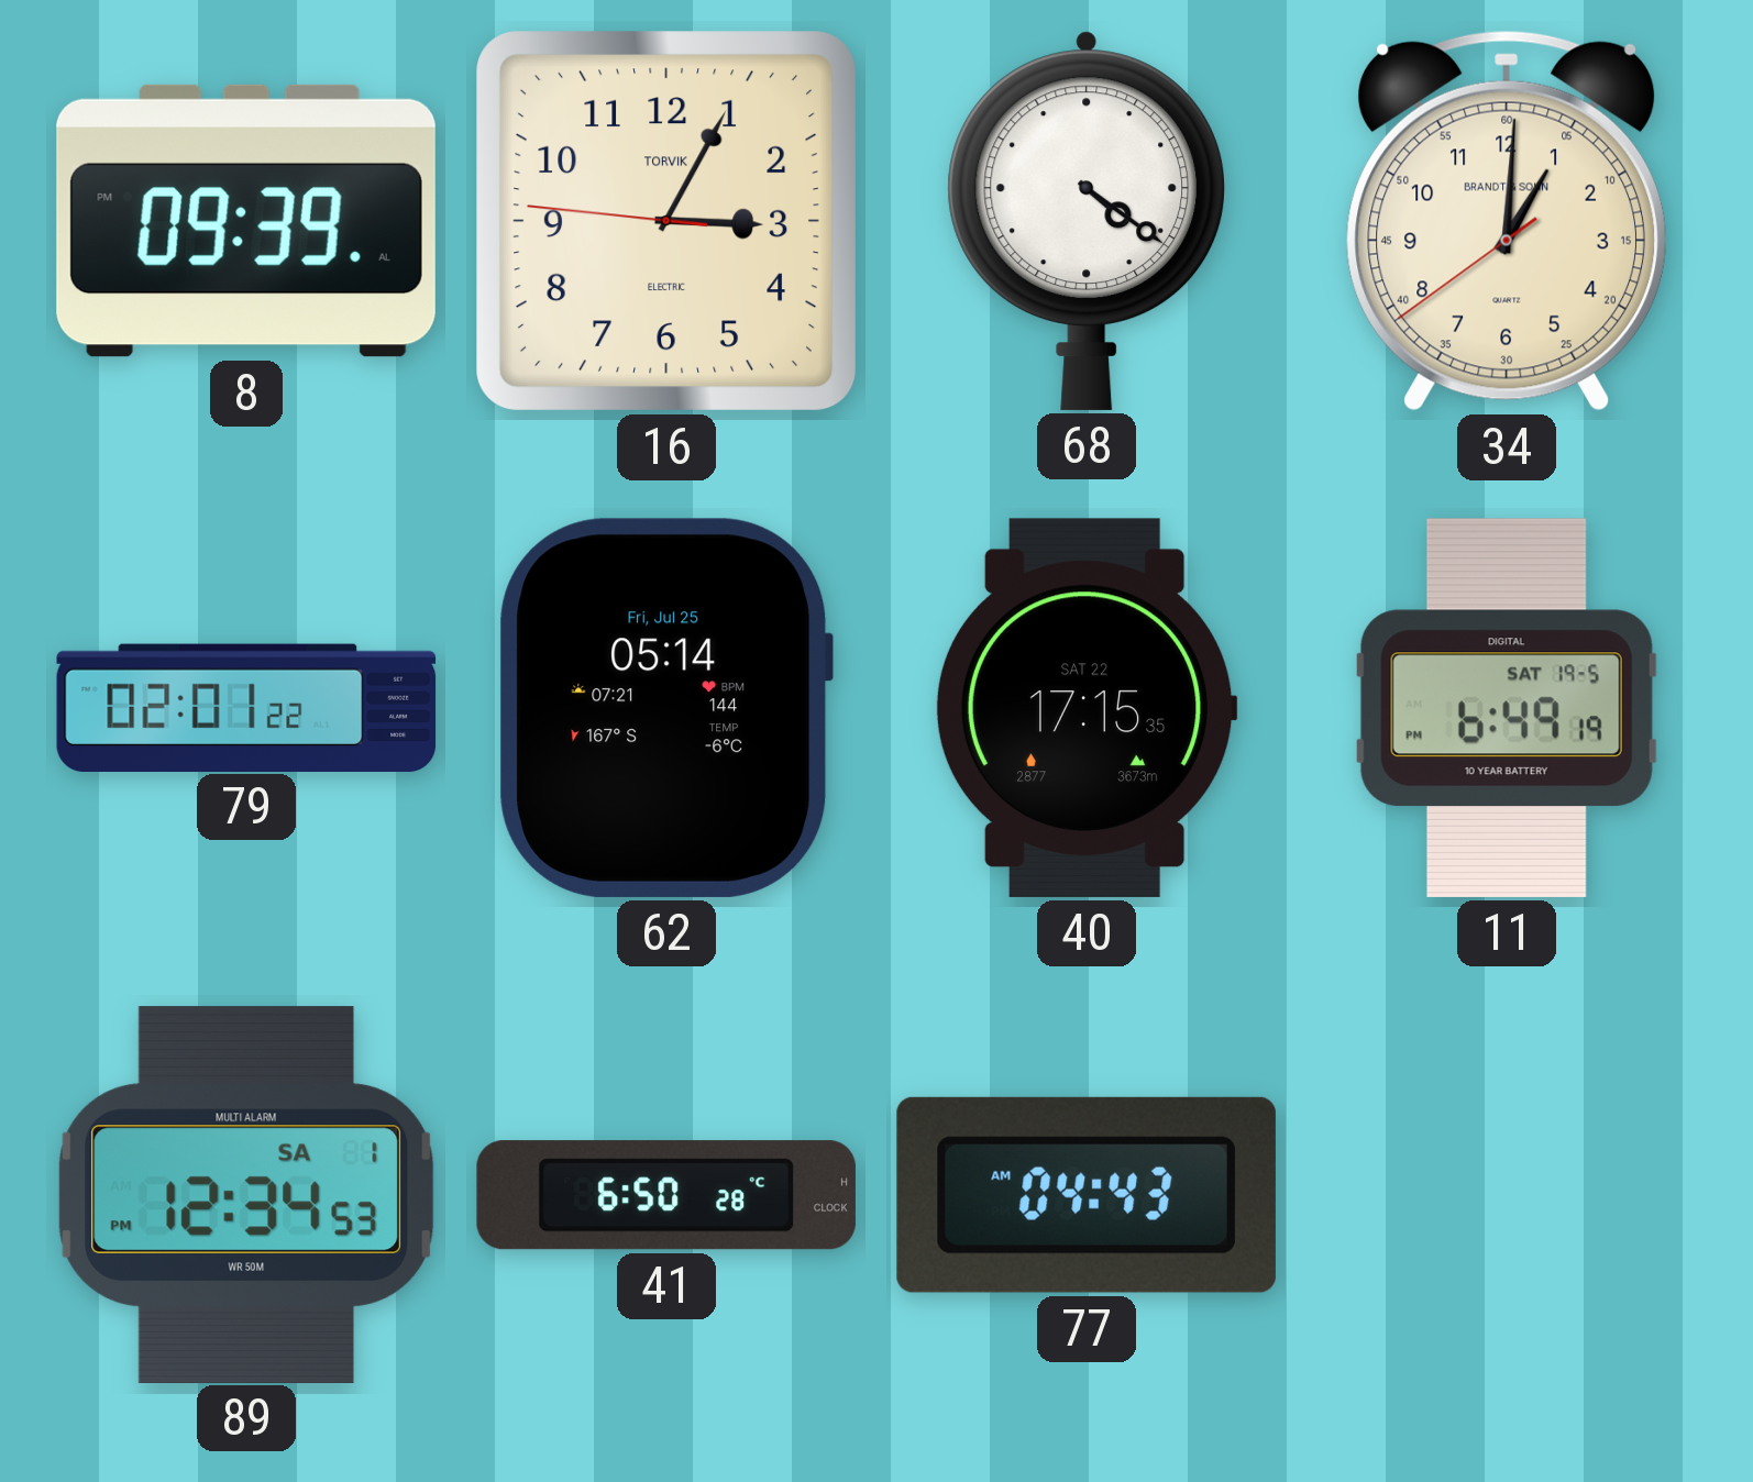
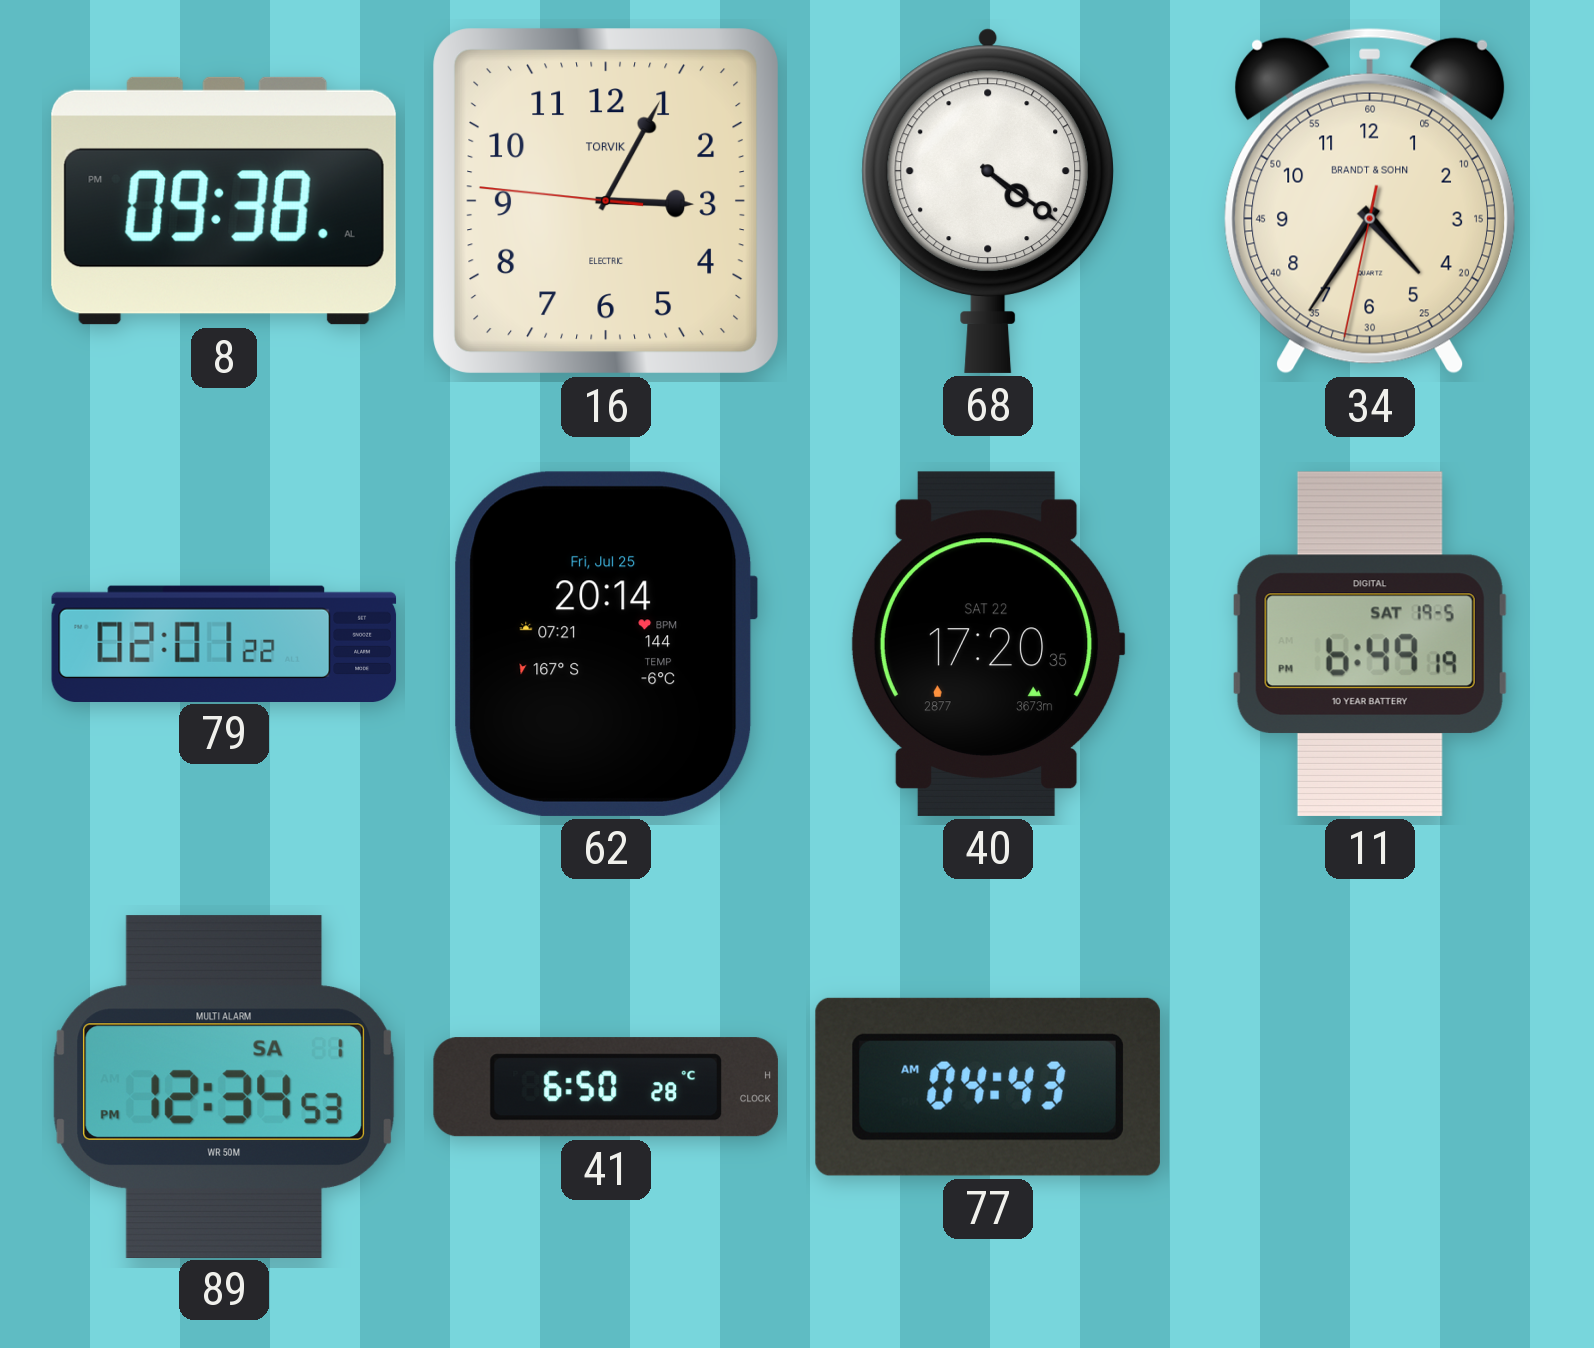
8: 09:39 -> 09:38
34: 1:00 -> 4:35
62: 05:14 -> 20:14
40: 17:15 -> 17:20
